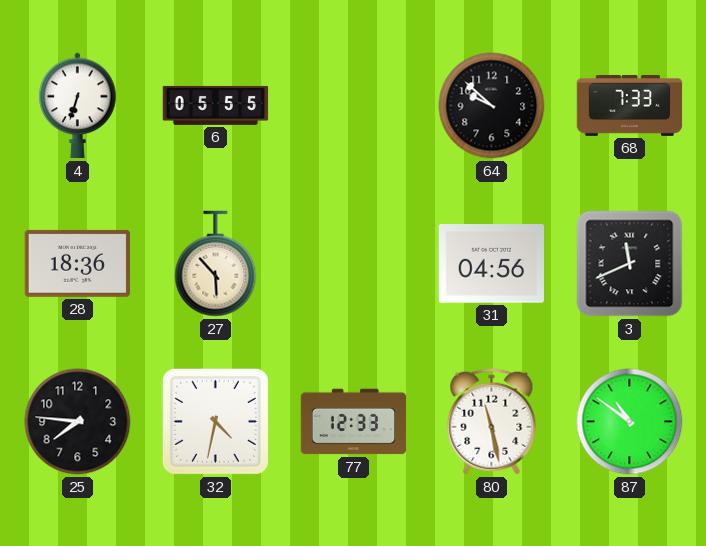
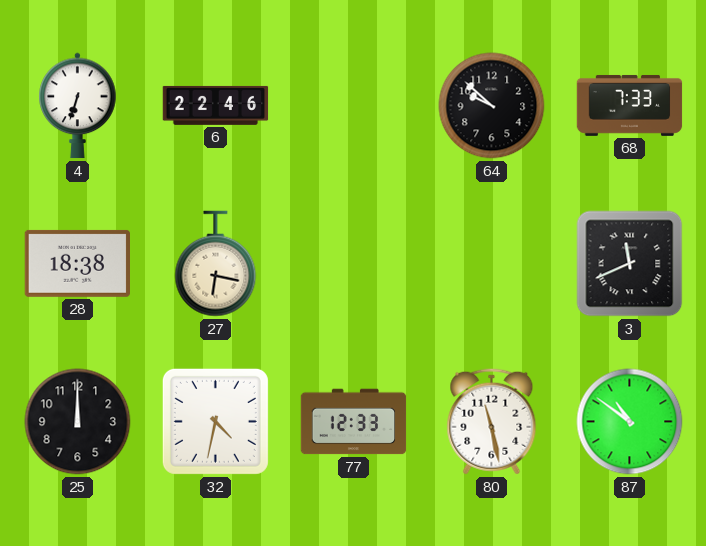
6: 05:55 -> 22:46
28: 18:36 -> 18:38
27: 5:53 -> 6:17
31: 04:56 -> none
25: 7:46 -> 12:00
